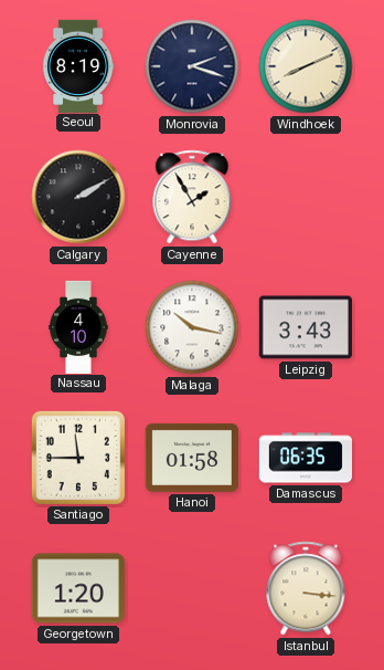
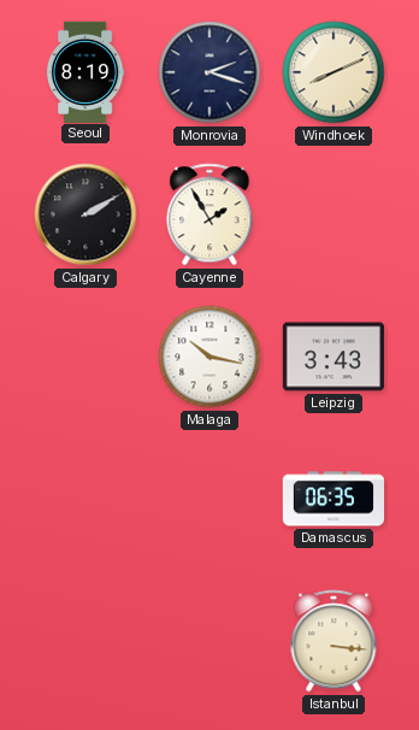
Nassau: 4:10 -> none
Santiago: 11:45 -> none
Hanoi: 01:58 -> none
Georgetown: 1:20 -> none
